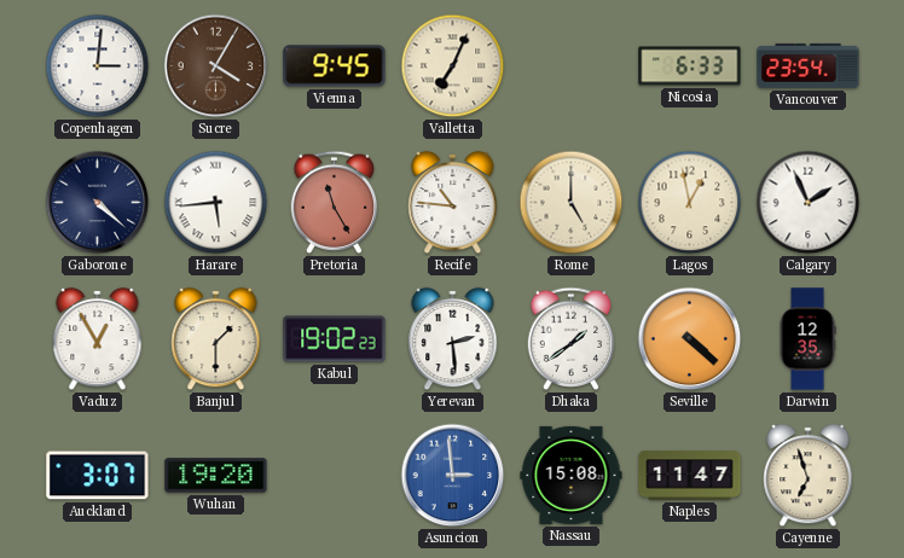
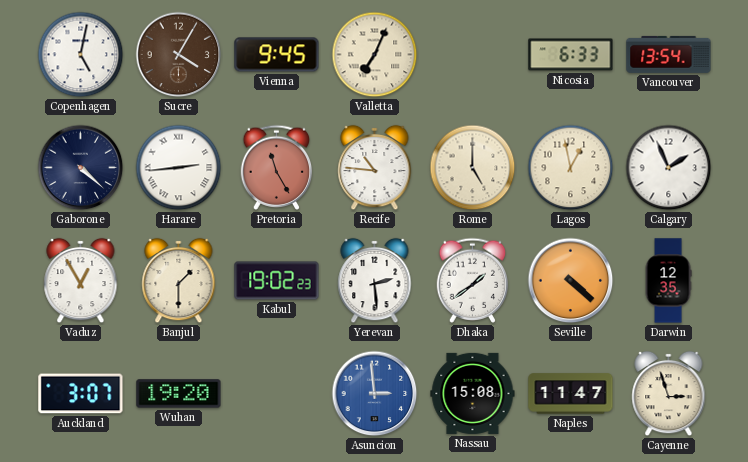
Copenhagen: 3:01 -> 5:02
Vancouver: 23:54 -> 13:54
Harare: 5:44 -> 2:44
Cayenne: 6:57 -> 2:57
